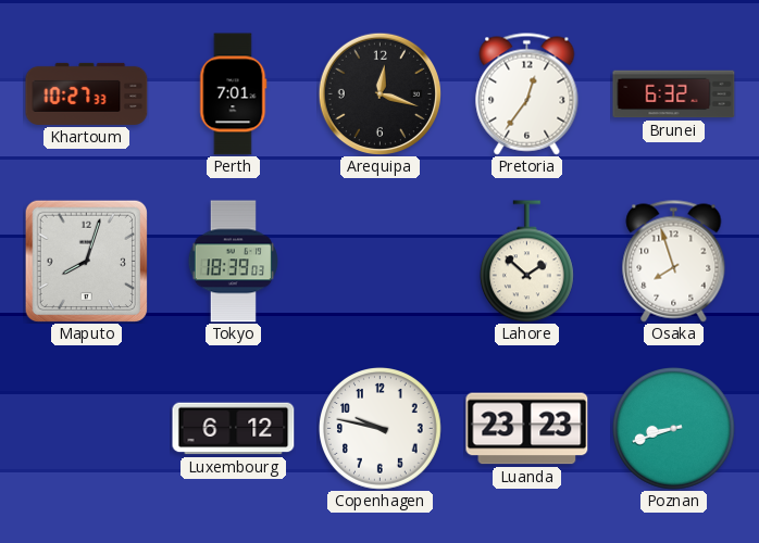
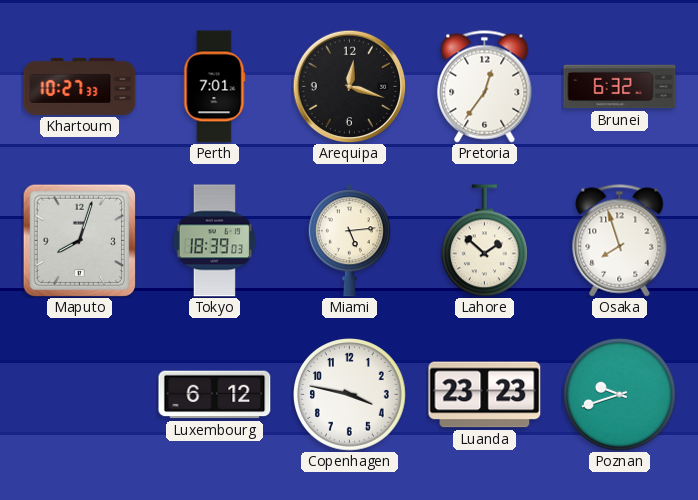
Miami: none -> 5:14
Copenhagen: 9:47 -> 3:47
Poznan: 8:42 -> 9:42
